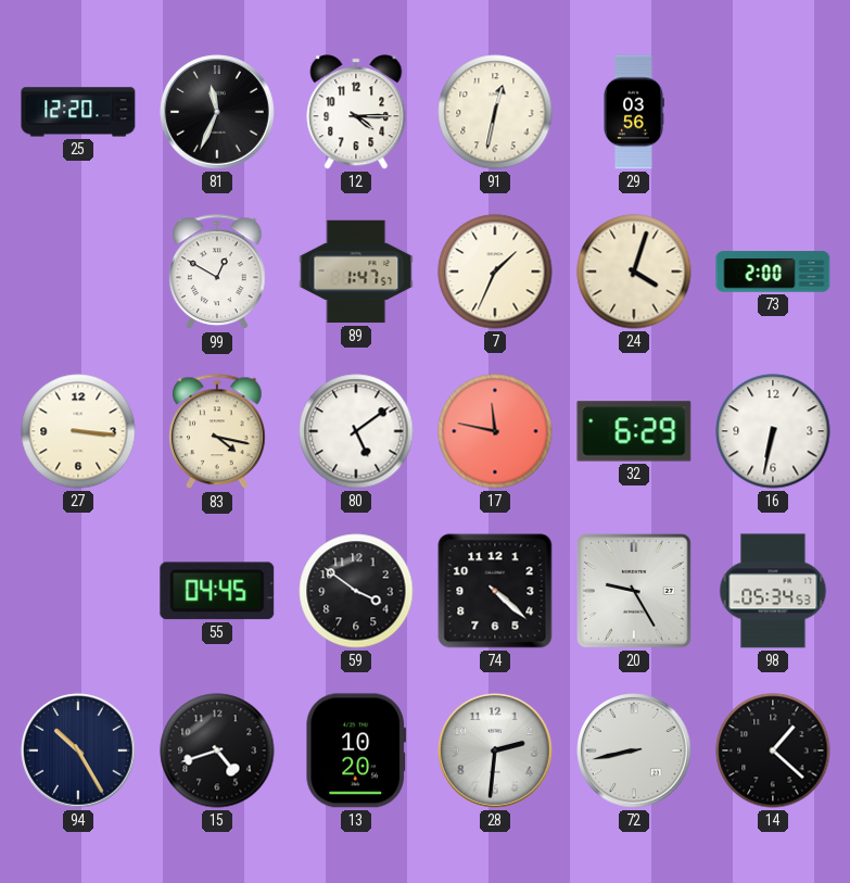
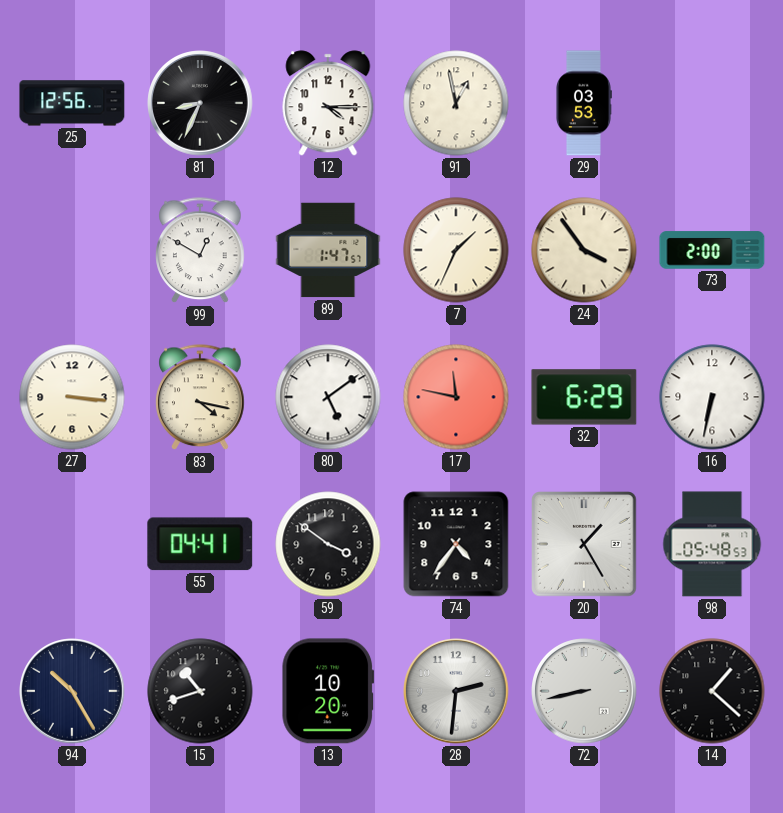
25: 12:20 -> 12:56
81: 11:34 -> 8:34
91: 12:32 -> 12:58
29: 03:56 -> 03:53
24: 4:03 -> 3:54
55: 04:45 -> 04:41
74: 4:22 -> 4:36
20: 9:25 -> 1:25
98: 05:34 -> 05:48
15: 4:42 -> 10:42
